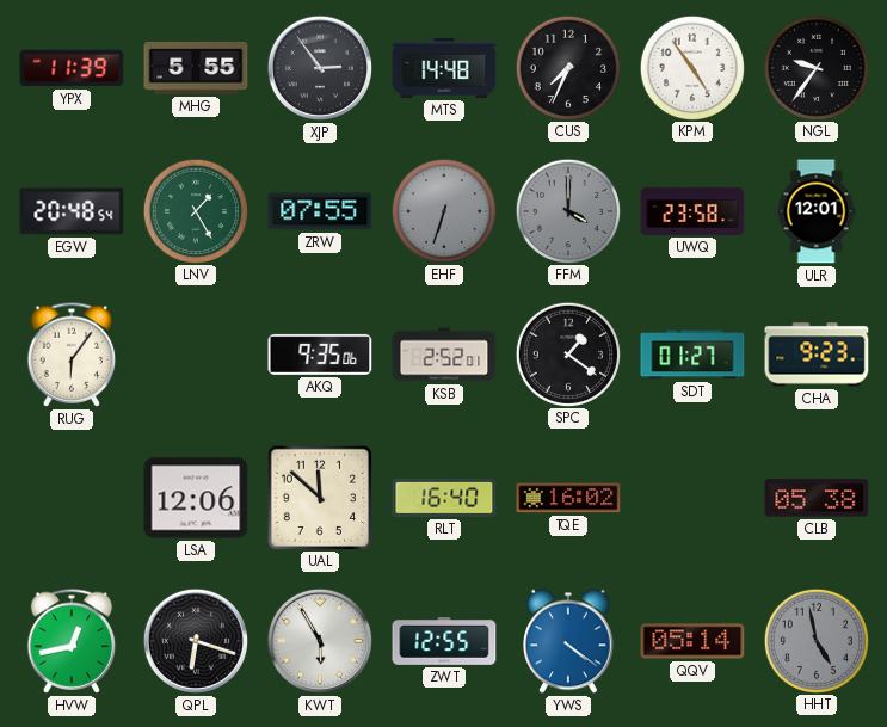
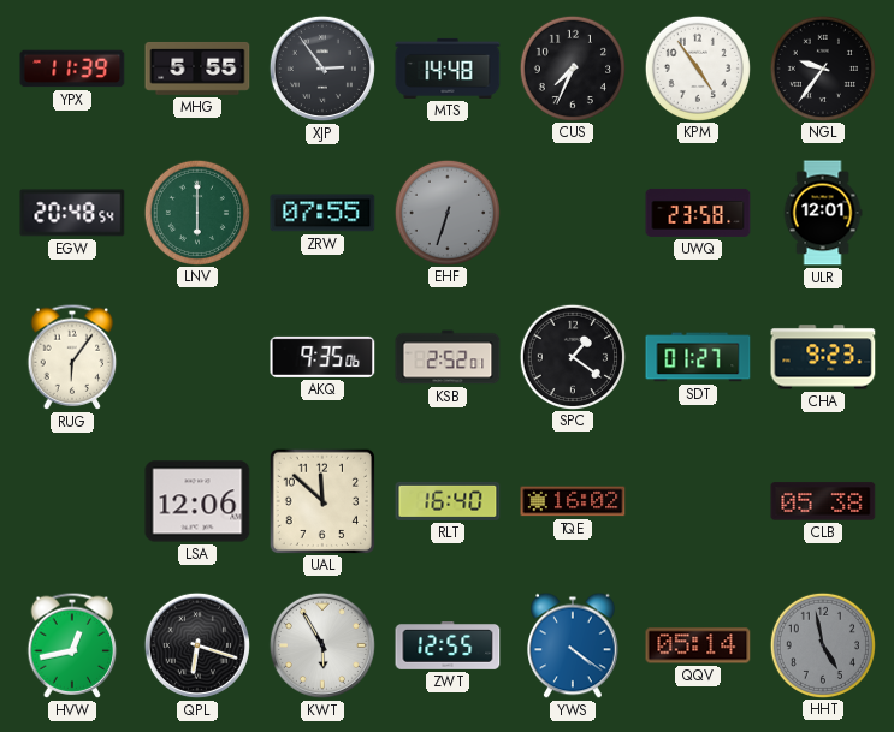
LNV: 1:25 -> 6:00
FFM: 4:00 -> none
